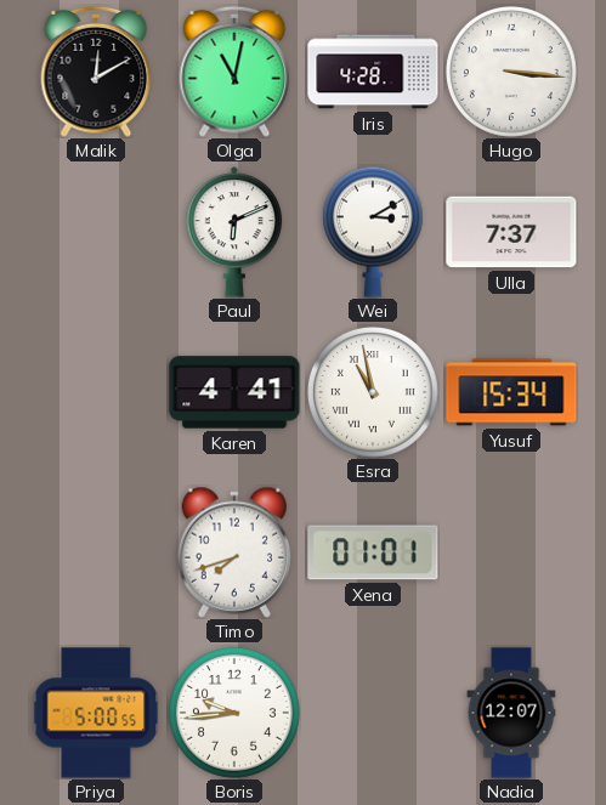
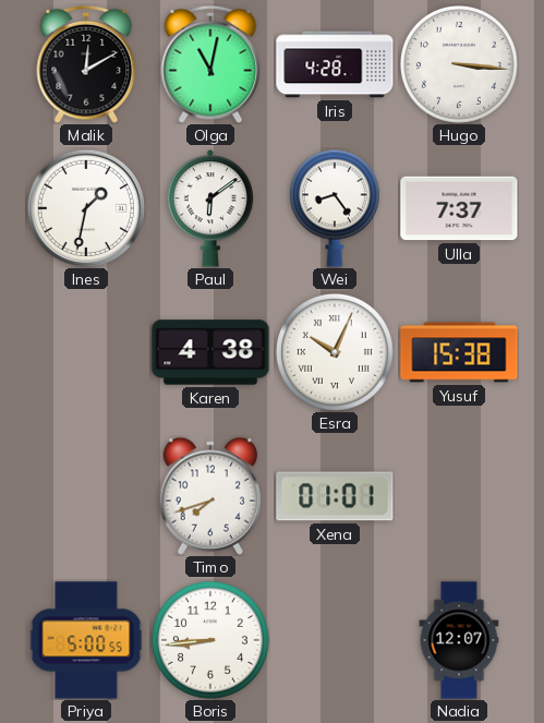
Ines: none -> 1:32
Paul: 6:11 -> 6:09
Wei: 3:10 -> 8:24
Karen: 4:41 -> 4:38
Esra: 10:58 -> 10:04
Yusuf: 15:34 -> 15:38
Boris: 9:44 -> 8:44
